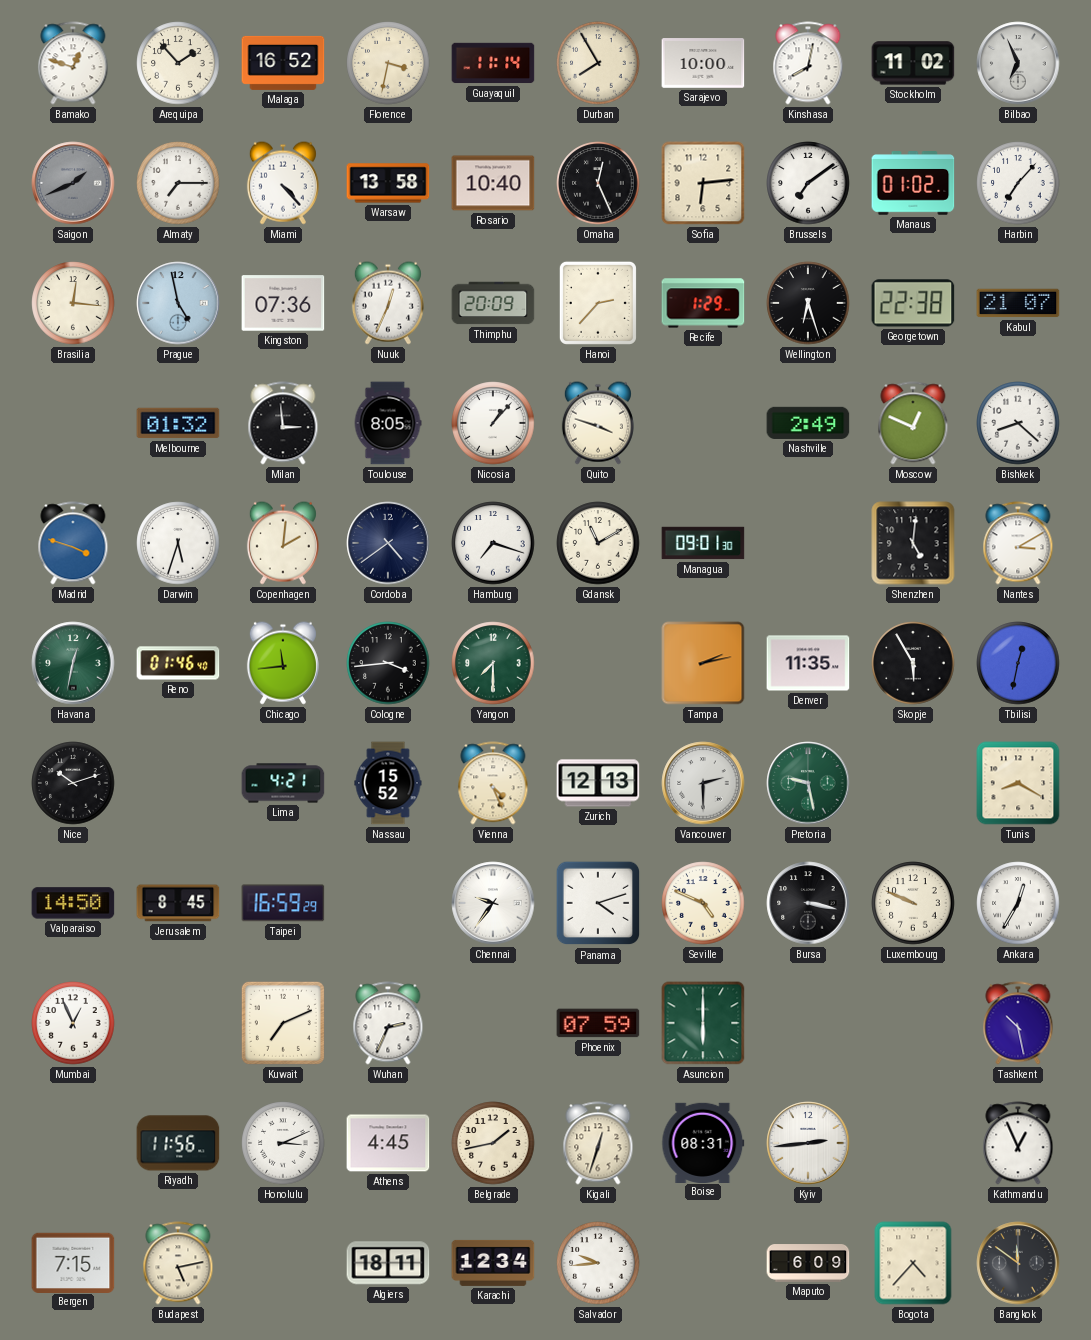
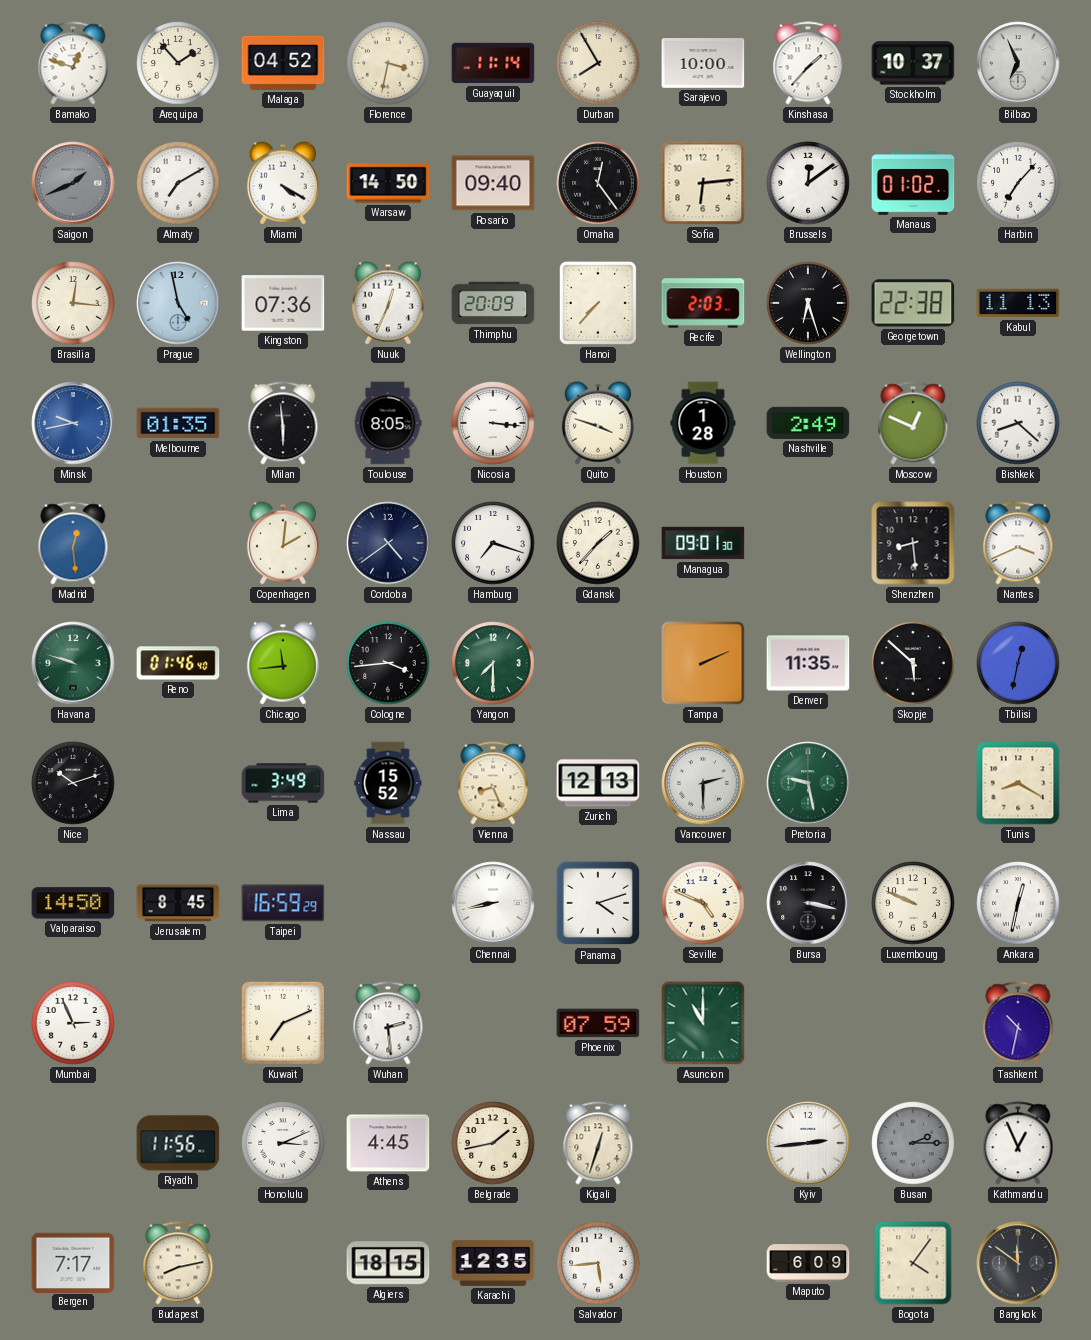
Malaga: 16:52 -> 04:52
Kinshasa: 8:02 -> 1:37
Stockholm: 11:02 -> 10:37
Almaty: 7:15 -> 7:10
Miami: 4:23 -> 4:20
Warsaw: 13:58 -> 14:50
Rosario: 10:40 -> 09:40
Omaha: 12:26 -> 12:24
Brussels: 7:09 -> 12:09
Hanoi: 2:37 -> 7:37
Recife: 1:29 -> 2:03
Kabul: 21:07 -> 11:13
Minsk: none -> 9:43
Melbourne: 01:32 -> 01:35
Milan: 2:59 -> 5:59
Nicosia: 1:07 -> 3:16
Houston: none -> 1:28
Madrid: 3:48 -> 12:29
Darwin: 5:33 -> none
Gdansk: 11:10 -> 1:37
Shenzhen: 5:01 -> 8:29
Nantes: 3:10 -> 3:41
Havana: 12:32 -> 9:48
Tampa: 2:13 -> 2:11
Skopje: 5:55 -> 5:52
Lima: 4:21 -> 3:49
Vienna: 4:26 -> 8:26
Chennai: 9:36 -> 8:43
Ankara: 12:35 -> 12:32
Mumbai: 12:56 -> 2:56
Wuhan: 2:34 -> 2:29
Asuncion: 6:00 -> 11:00
Tashkent: 10:28 -> 10:32
Boise: 08:31 -> none
Busan: none -> 2:15
Bergen: 7:15 -> 7:17
Budapest: 5:13 -> 8:13
Algiers: 18:11 -> 18:15
Karachi: 12:34 -> 12:35
Salvador: 9:44 -> 5:44
Bogota: 4:37 -> 4:06
